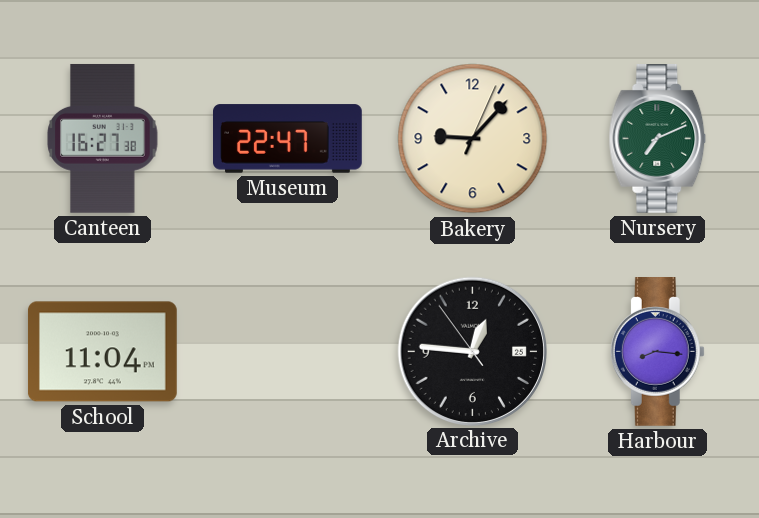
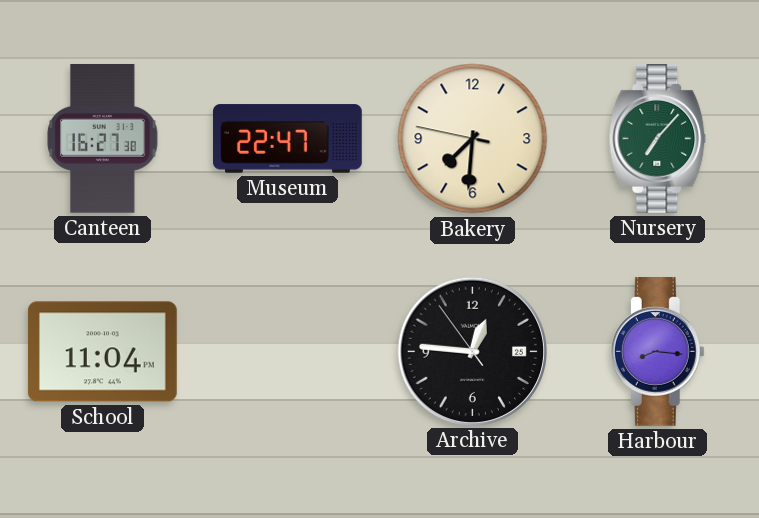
Bakery: 9:07 -> 7:30
Nursery: 7:11 -> 7:07
